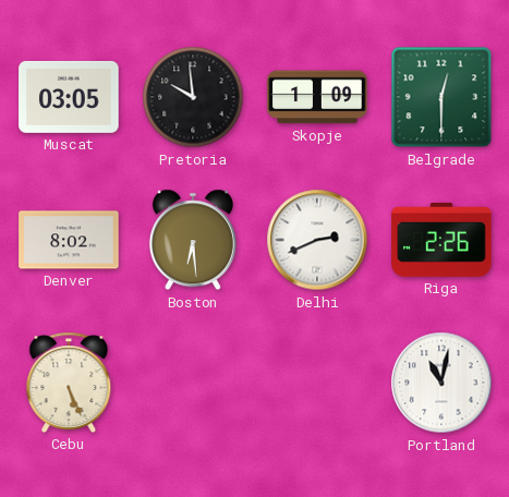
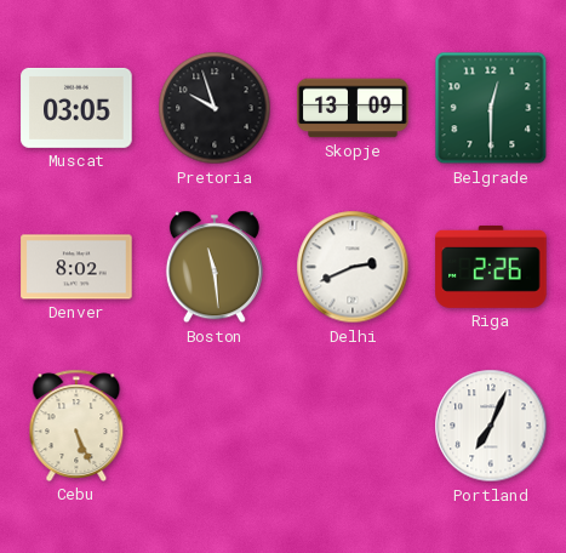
Pretoria: 9:59 -> 9:57
Skopje: 1:09 -> 13:09
Boston: 6:29 -> 11:29
Portland: 11:02 -> 7:04
